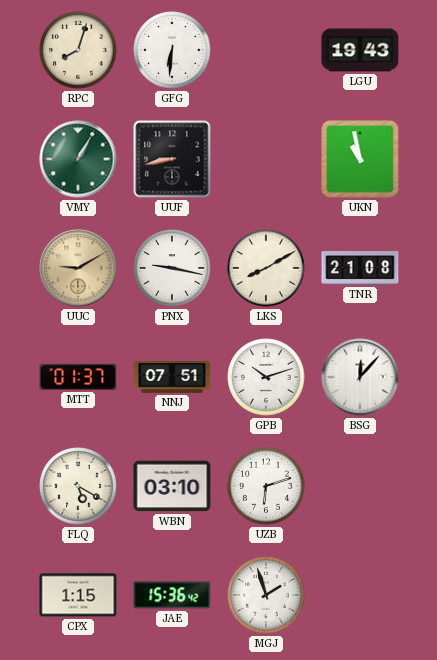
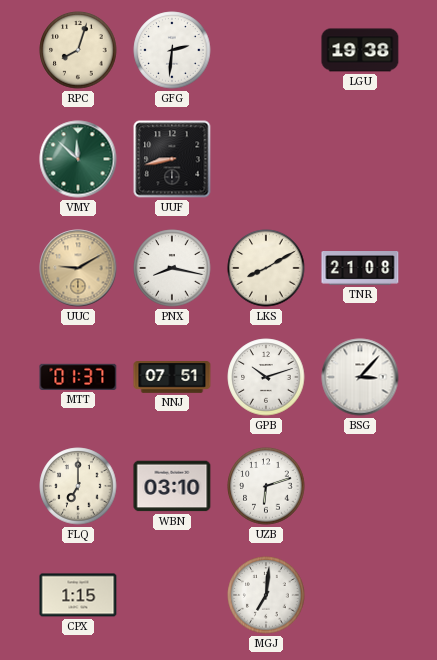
GFG: 6:31 -> 2:31
LGU: 19:43 -> 19:38
VMY: 1:05 -> 11:52
UKN: 10:58 -> none
PNX: 9:17 -> 8:17
BSG: 12:07 -> 3:07
FLQ: 5:20 -> 7:00
JAE: 15:36 -> none
MGJ: 1:57 -> 7:01
